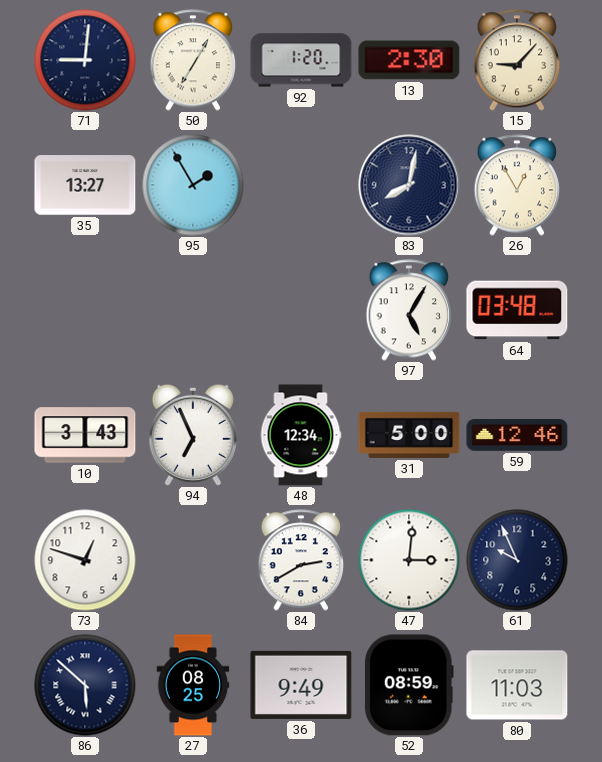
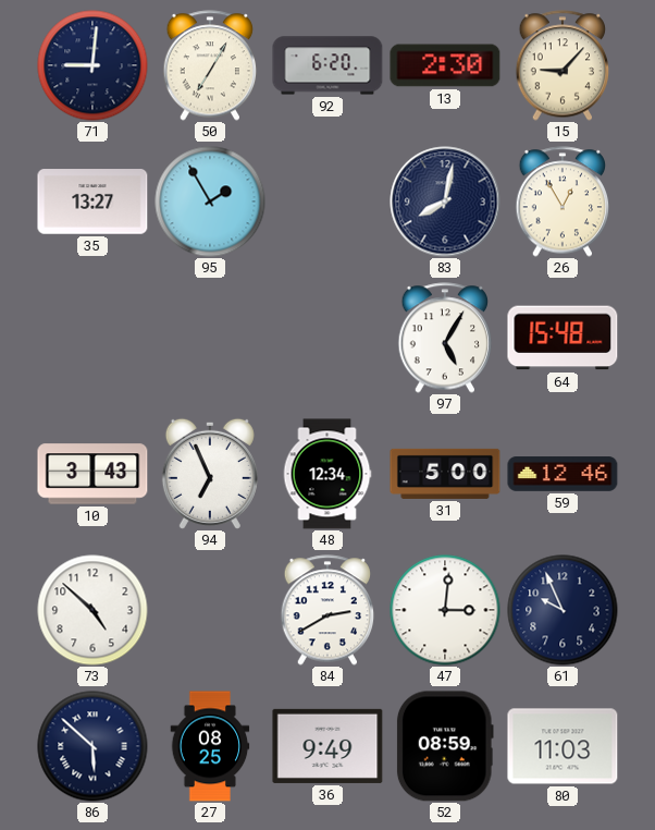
92: 1:20 -> 6:20
64: 03:48 -> 15:48
73: 12:48 -> 4:52
